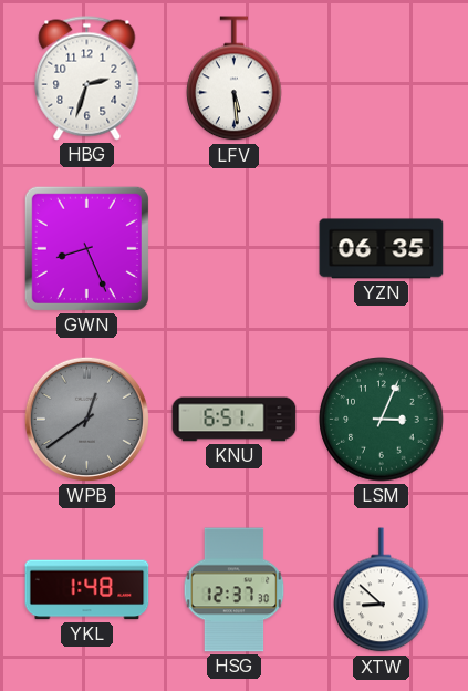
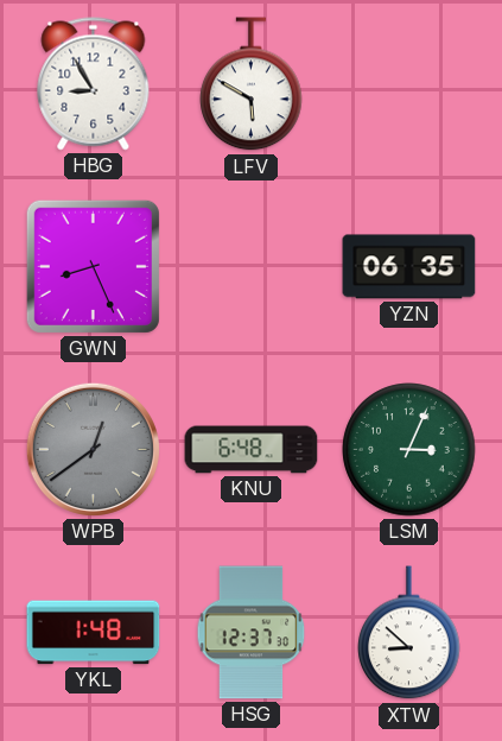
HBG: 2:33 -> 8:55
LFV: 5:29 -> 5:50
KNU: 6:51 -> 6:48
